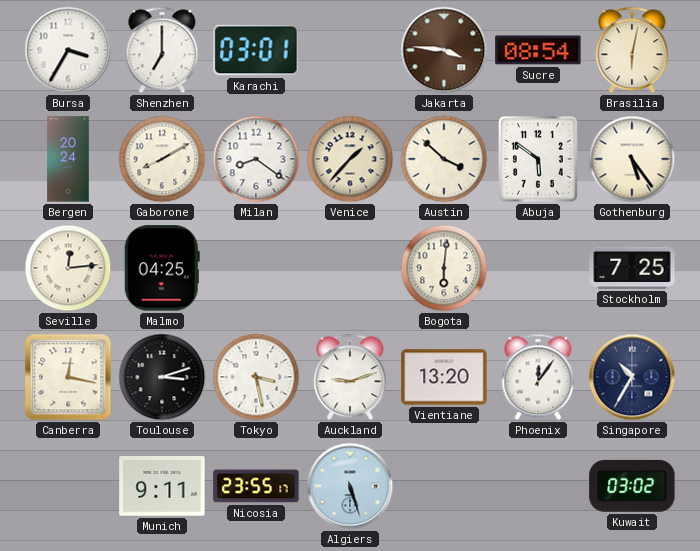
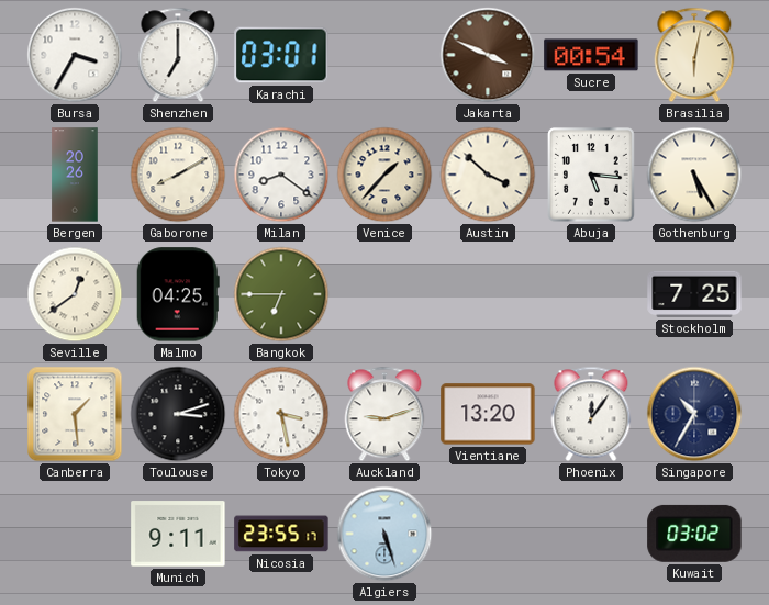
Jakarta: 3:46 -> 3:49
Sucre: 08:54 -> 00:54
Bergen: 20:24 -> 20:26
Abuja: 5:51 -> 5:16
Gothenburg: 5:24 -> 5:25
Seville: 12:14 -> 12:39
Bangkok: none -> 6:45
Bogota: 6:01 -> none
Canberra: 12:17 -> 1:29
